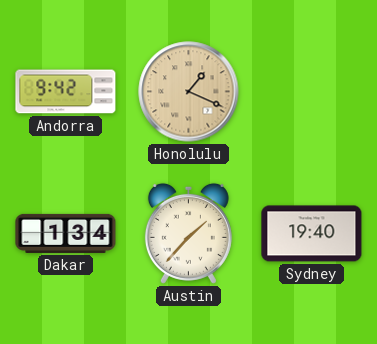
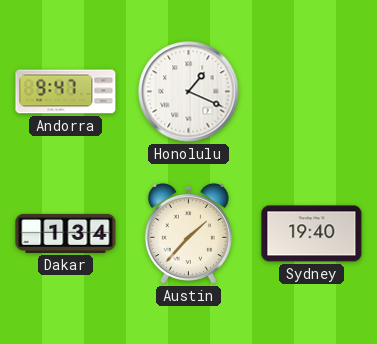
Andorra: 9:42 -> 9:47
Honolulu dial: champagne -> white
